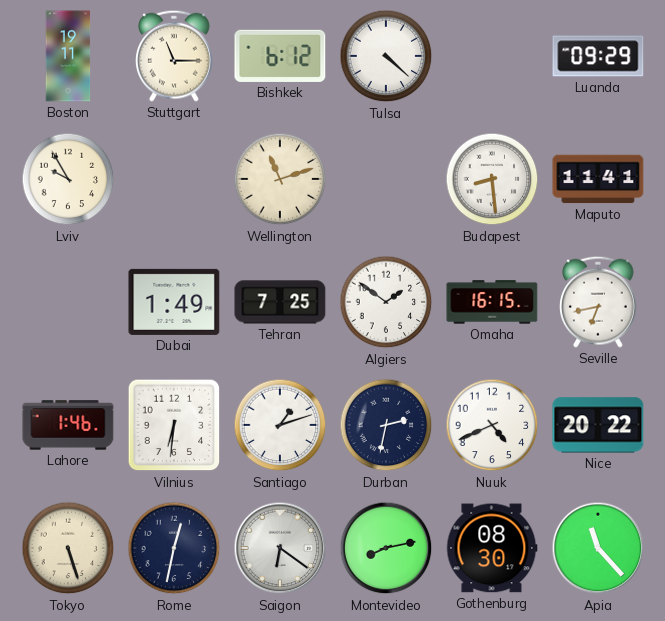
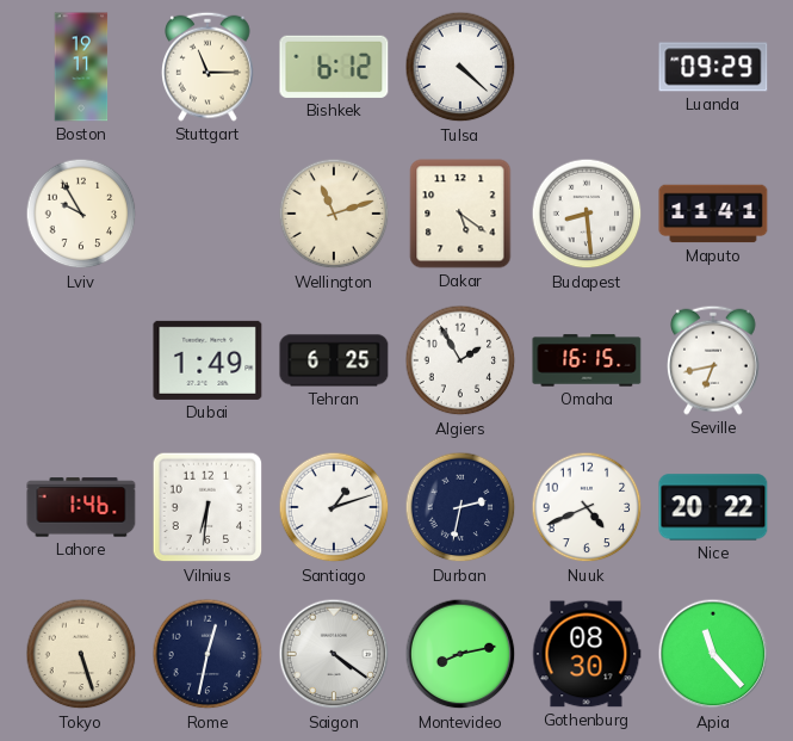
Dakar: none -> 5:21
Tehran: 7:25 -> 6:25
Algiers: 1:51 -> 1:55
Saigon: 6:21 -> 4:21
